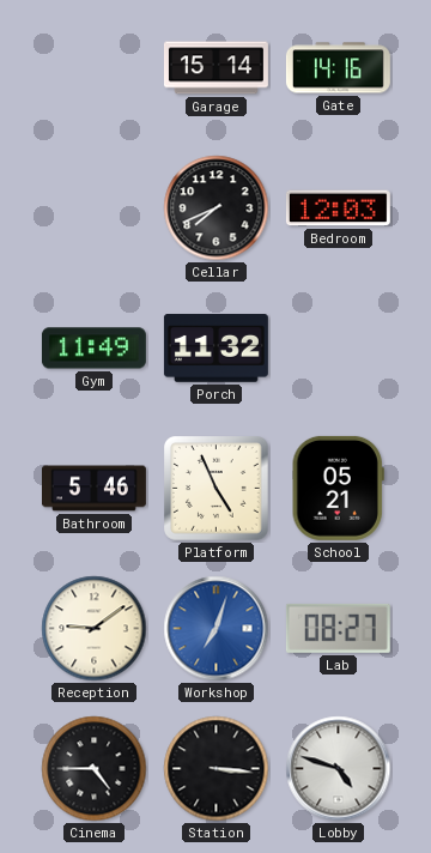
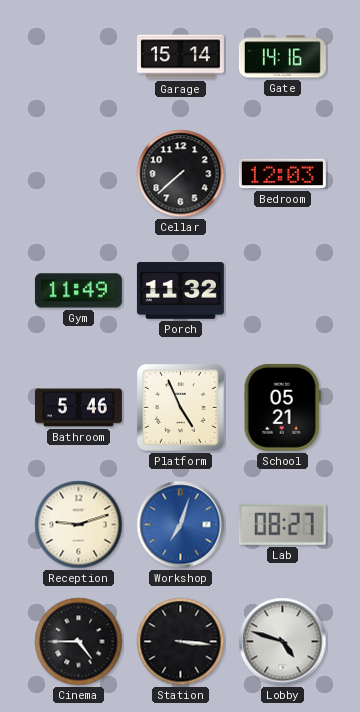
Cellar: 7:41 -> 7:38
Reception: 9:09 -> 9:12
